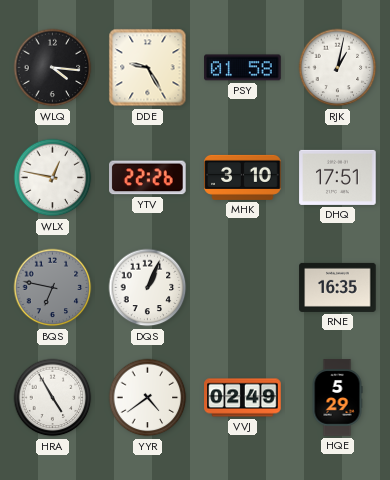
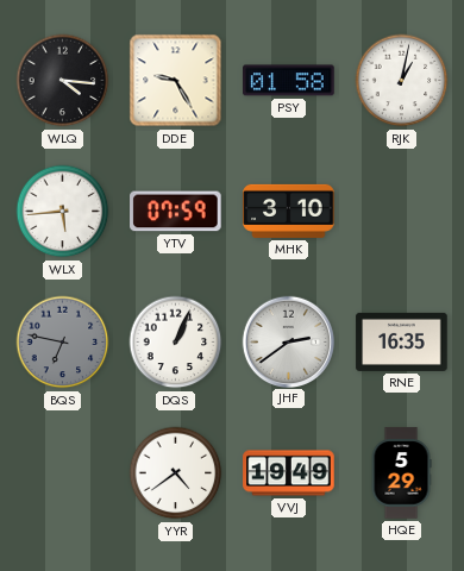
WLX: 12:47 -> 5:44
YTV: 22:26 -> 07:59
DHQ: 17:51 -> none
JHF: none -> 2:39
HRA: 4:55 -> none
VVJ: 02:49 -> 19:49
